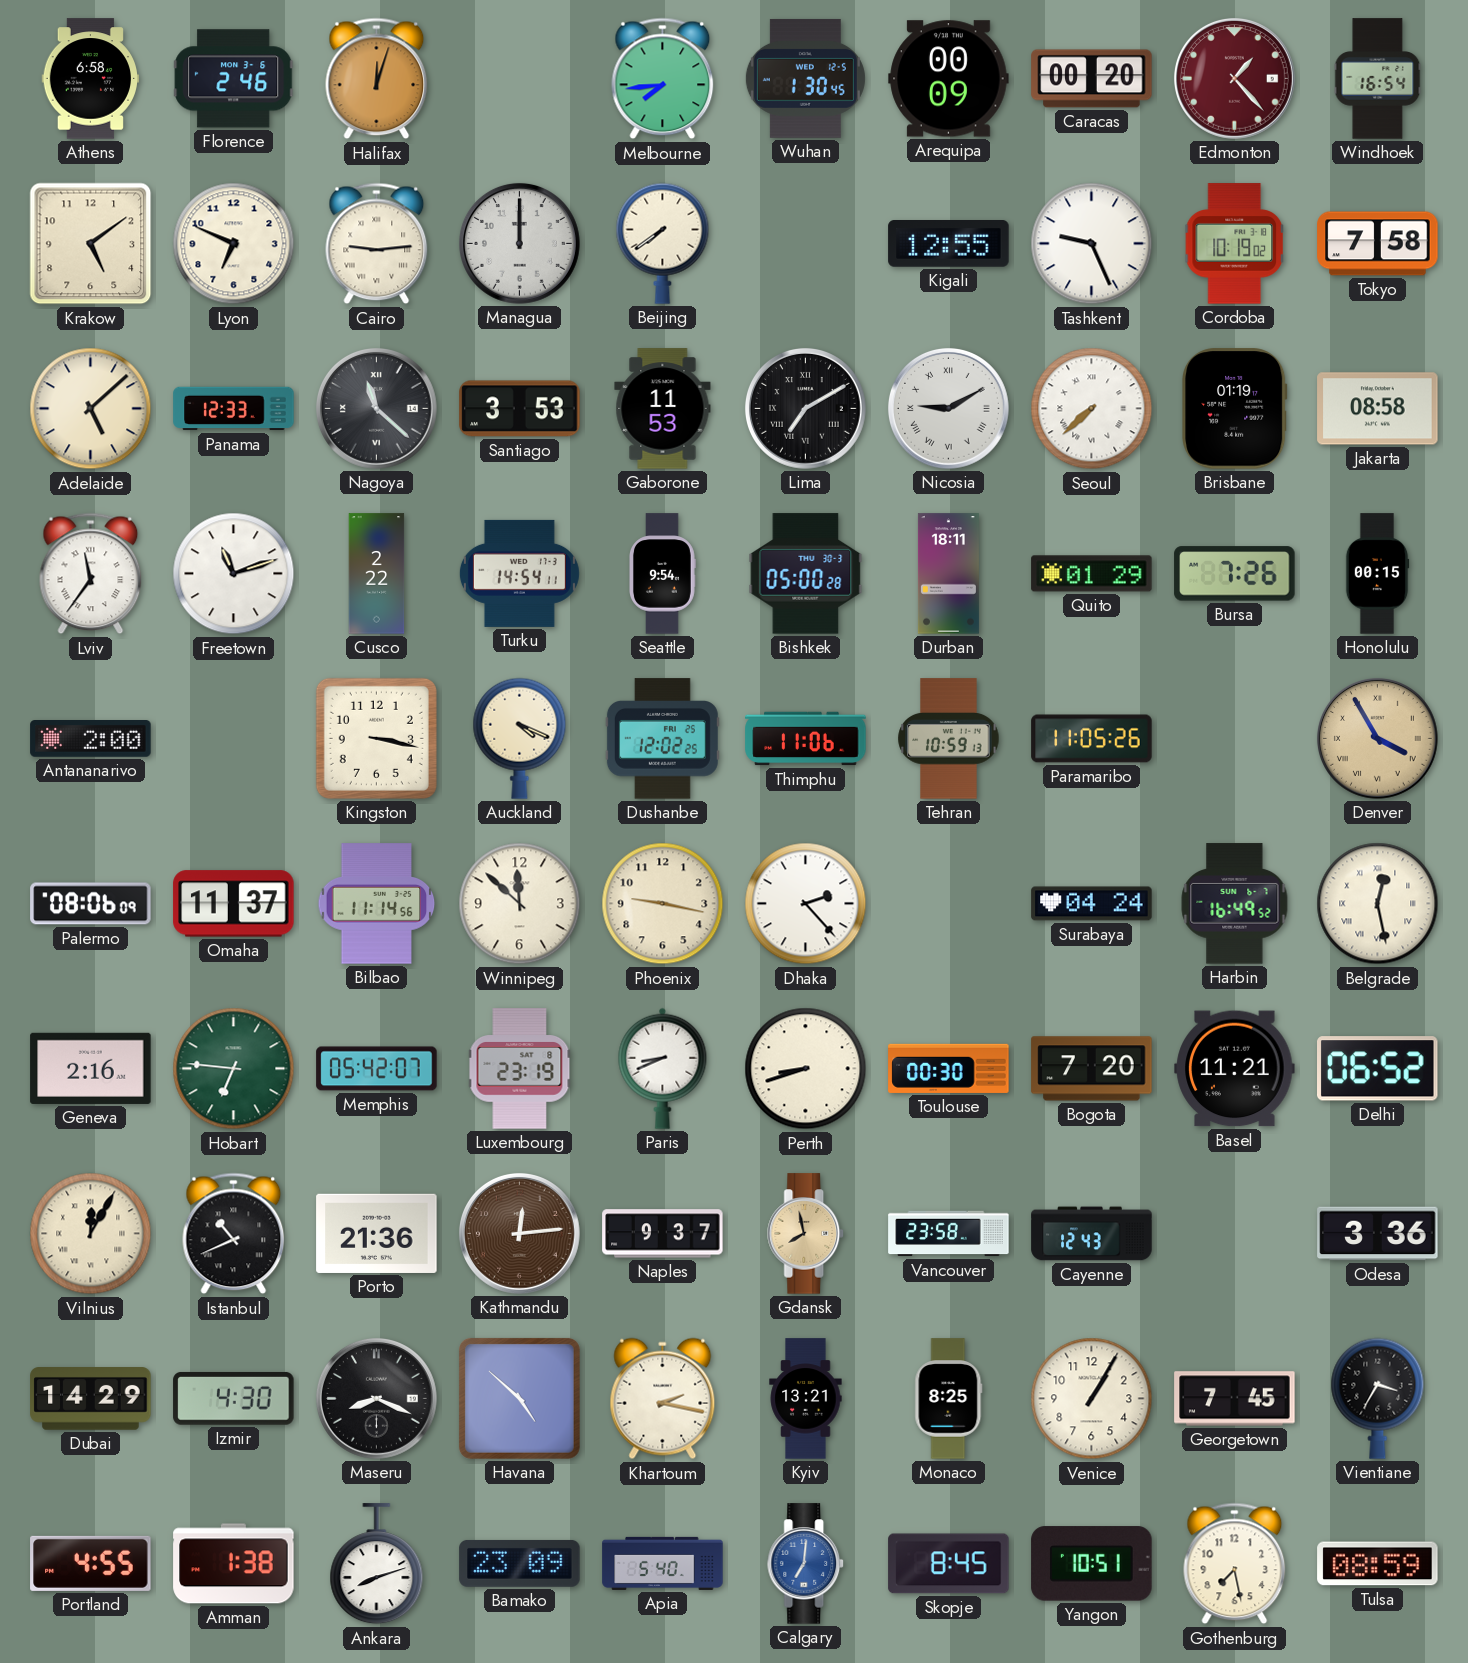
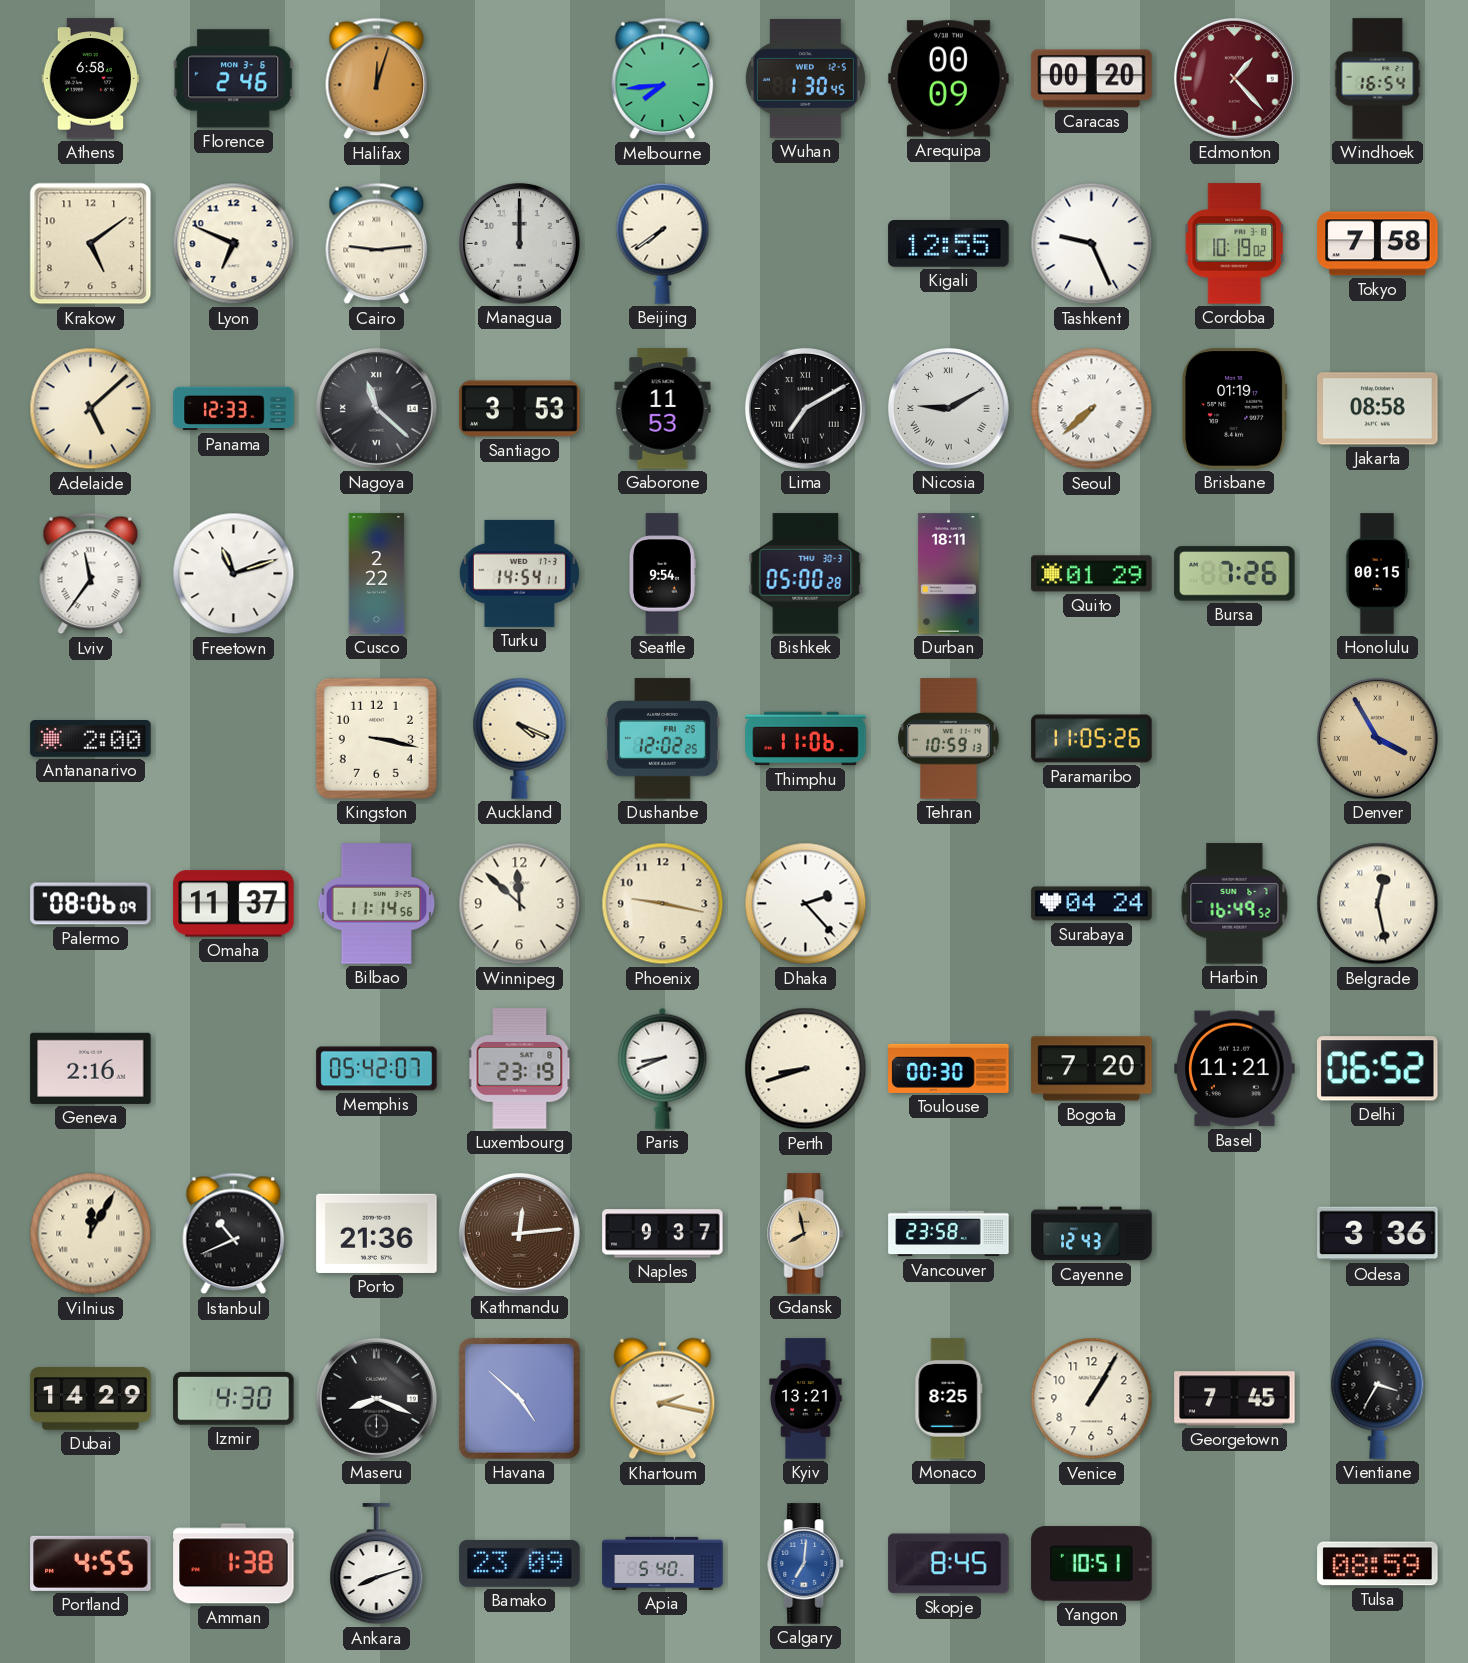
Hobart: 6:46 -> none
Gothenburg: 7:28 -> none
